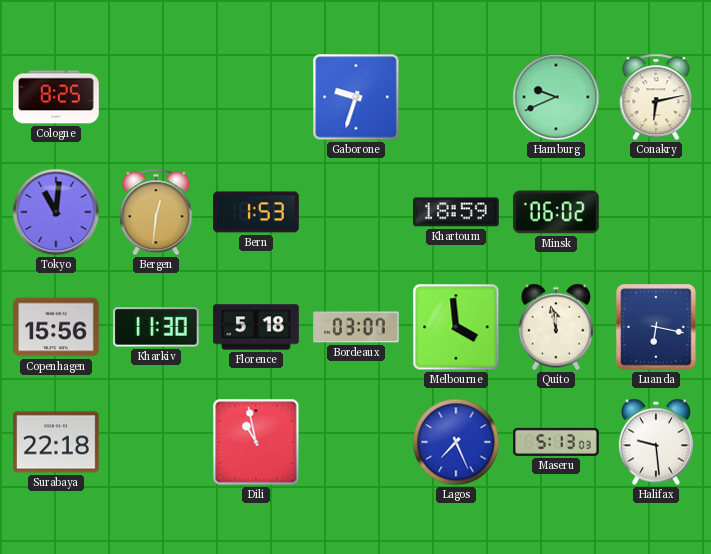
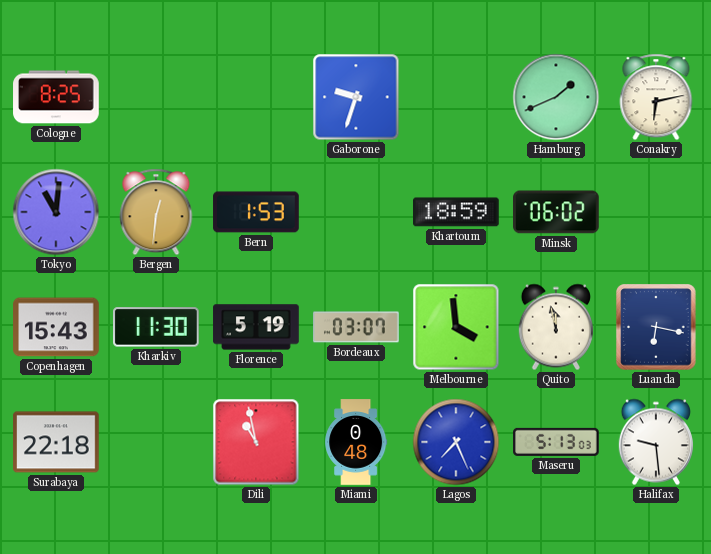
Hamburg: 9:41 -> 1:41
Copenhagen: 15:56 -> 15:43
Florence: 5:18 -> 5:19
Miami: none -> 0:48
